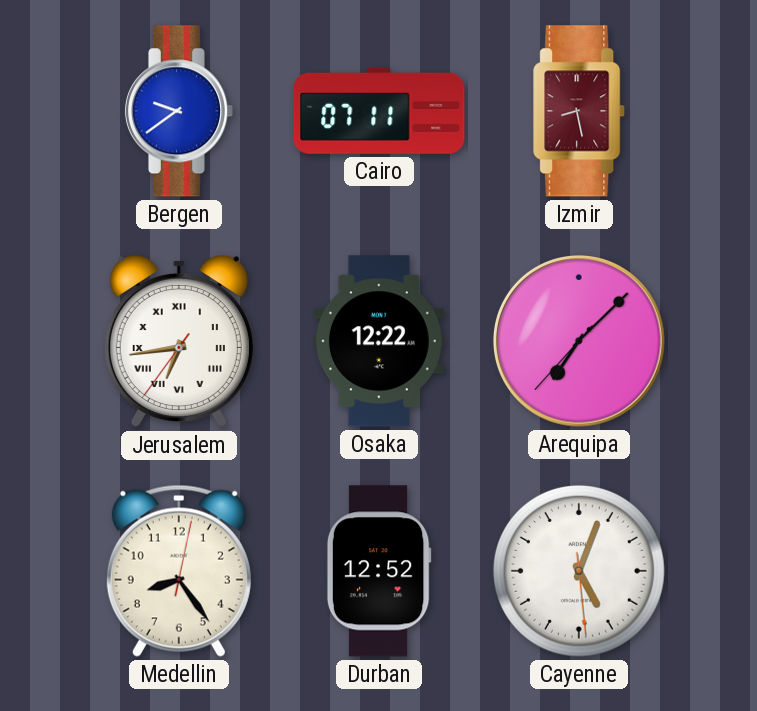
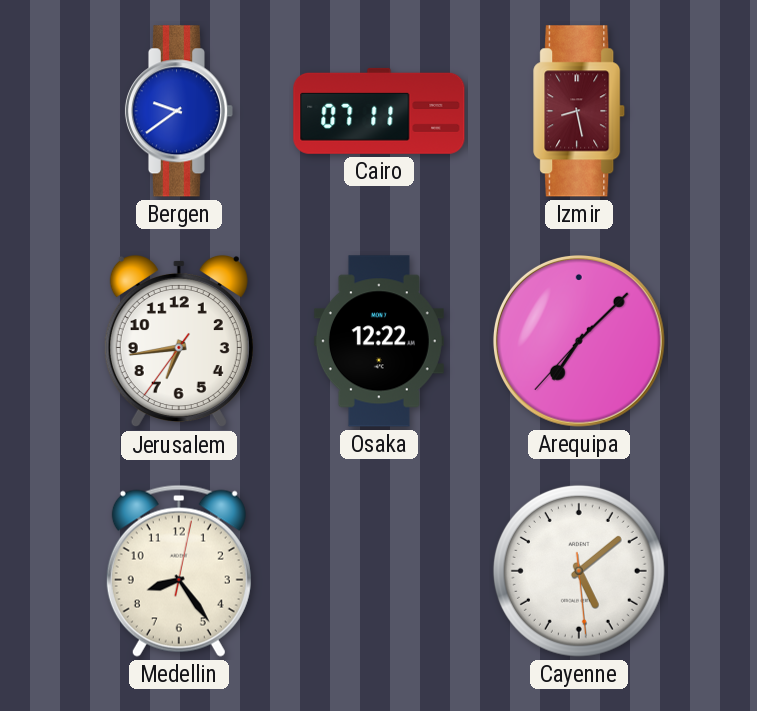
Jerusalem numerals: Roman -> Arabic
Durban: 12:52 -> none
Cayenne: 5:03 -> 5:08
